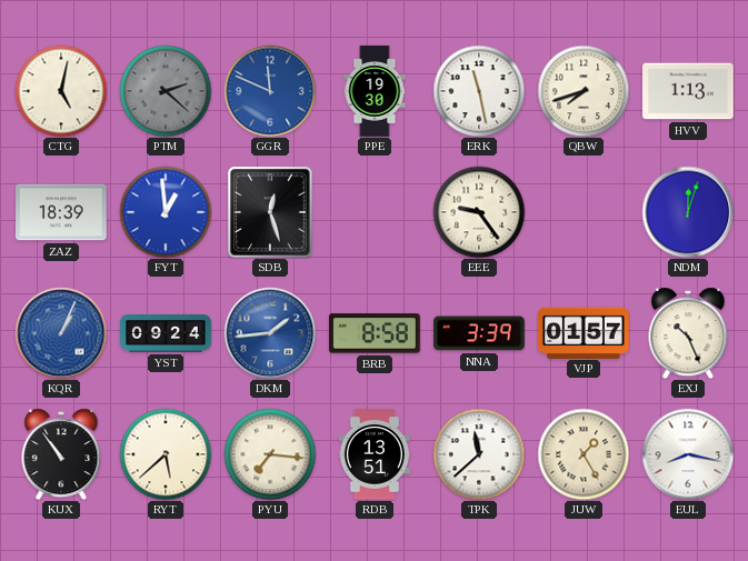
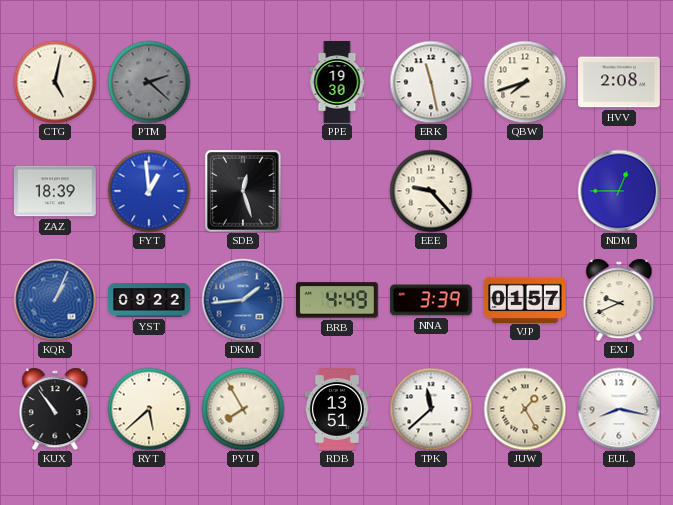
GGR: 11:49 -> none
HVV: 1:13 -> 2:08
EEE: 9:24 -> 9:23
NDM: 12:03 -> 12:45
YST: 09:24 -> 09:22
BRB: 8:58 -> 4:49
EXJ: 10:26 -> 9:41
PYU: 7:16 -> 7:55
